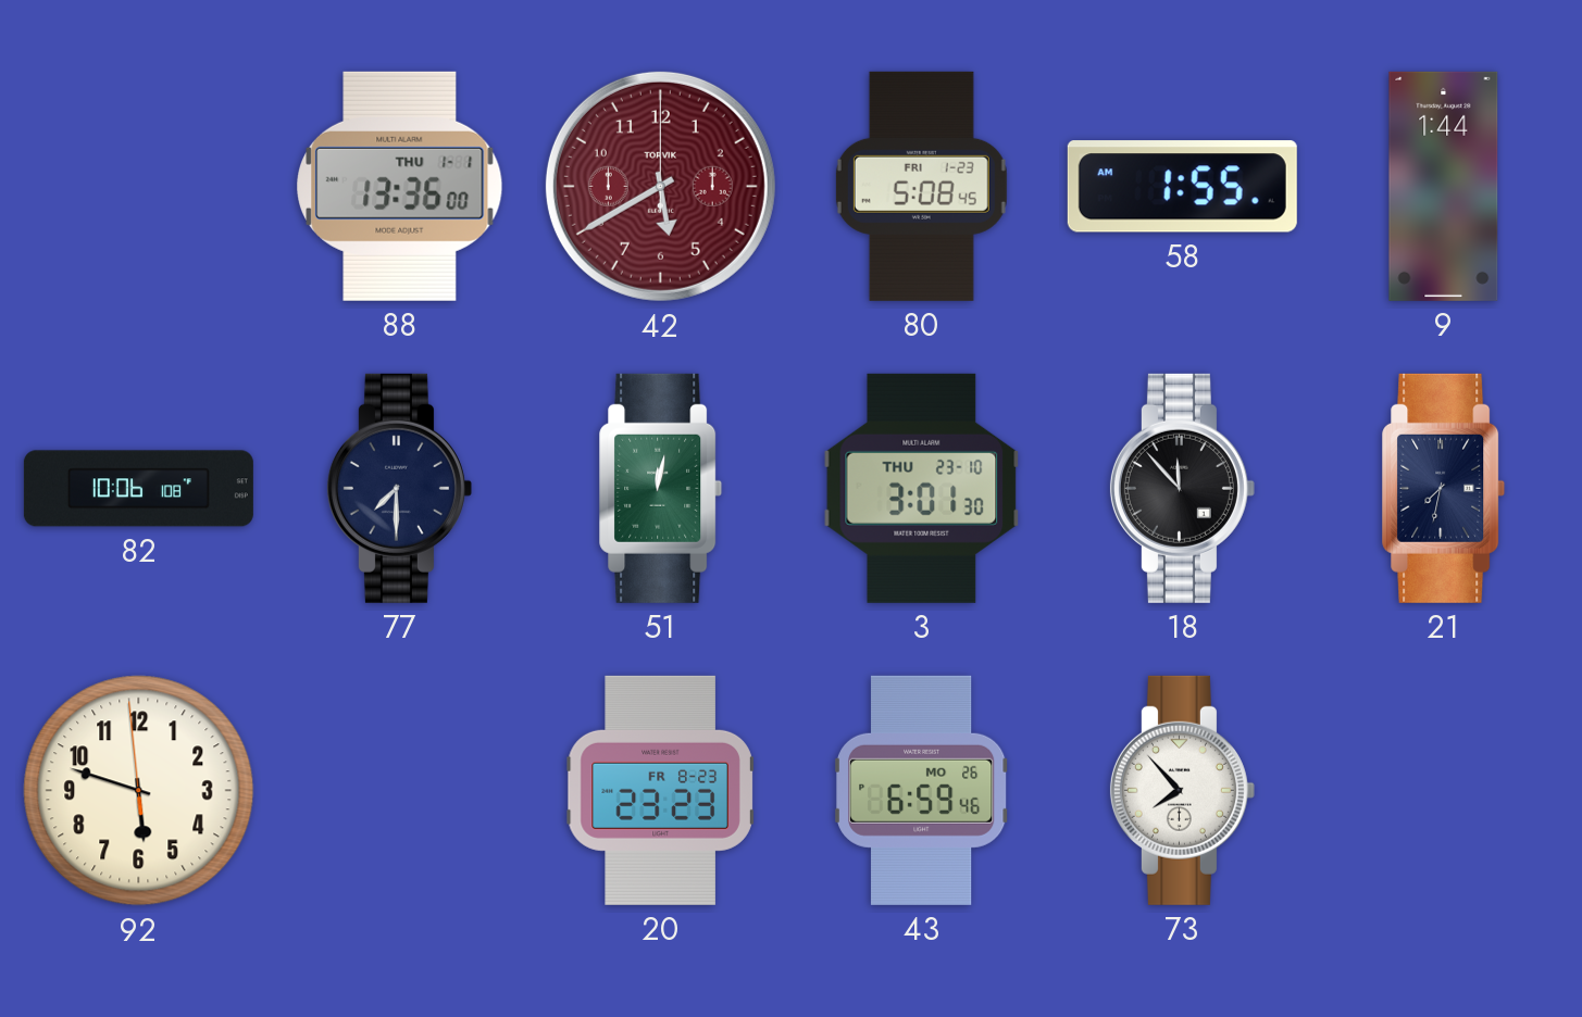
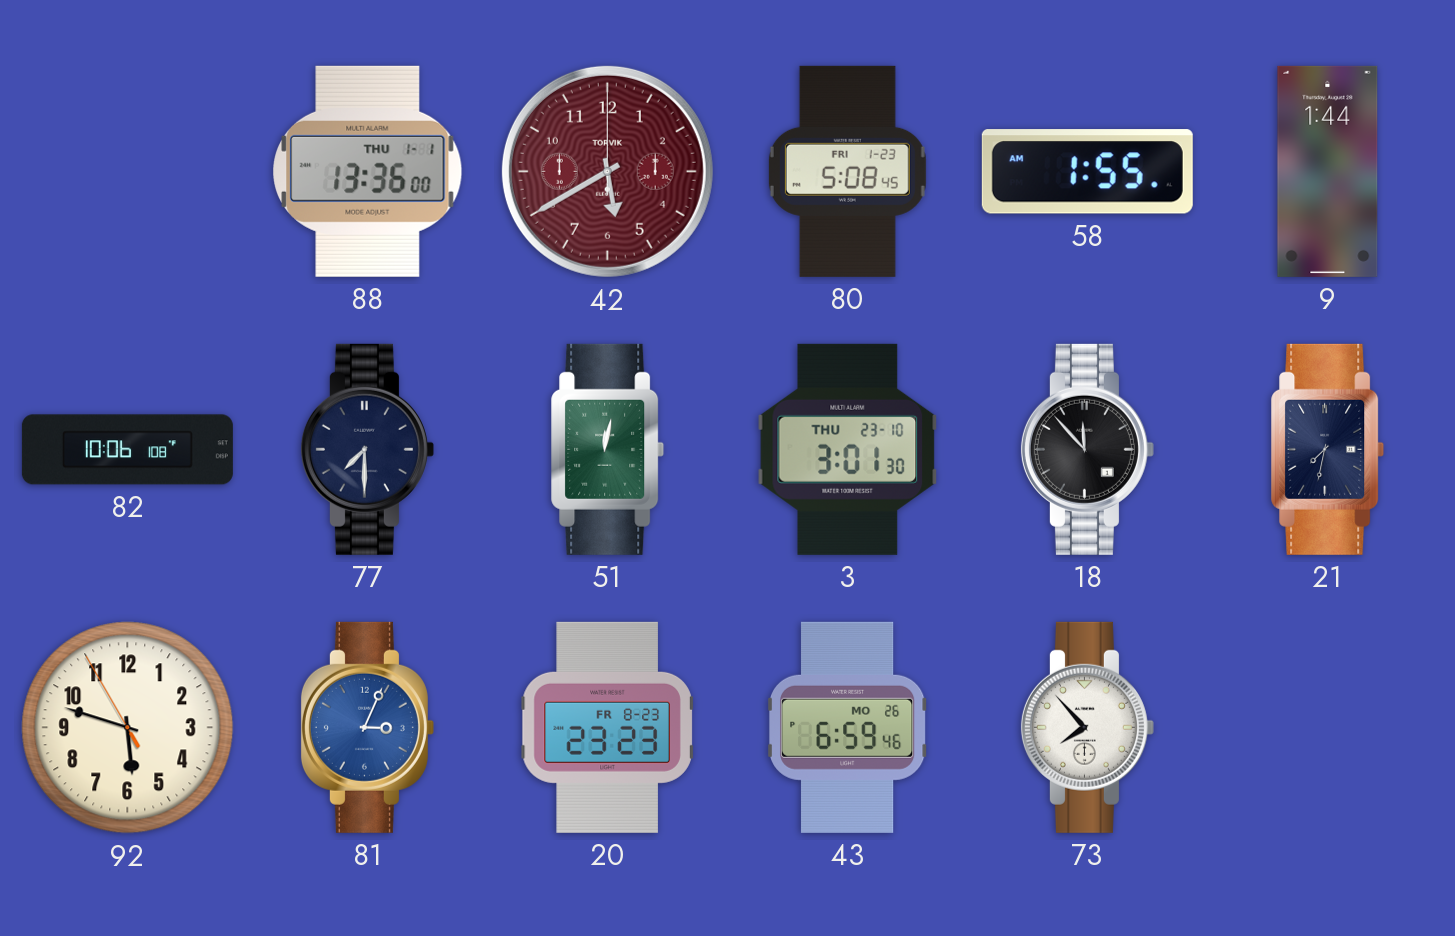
92: 5:47:59 -> 5:47:55
81: none -> 3:04
